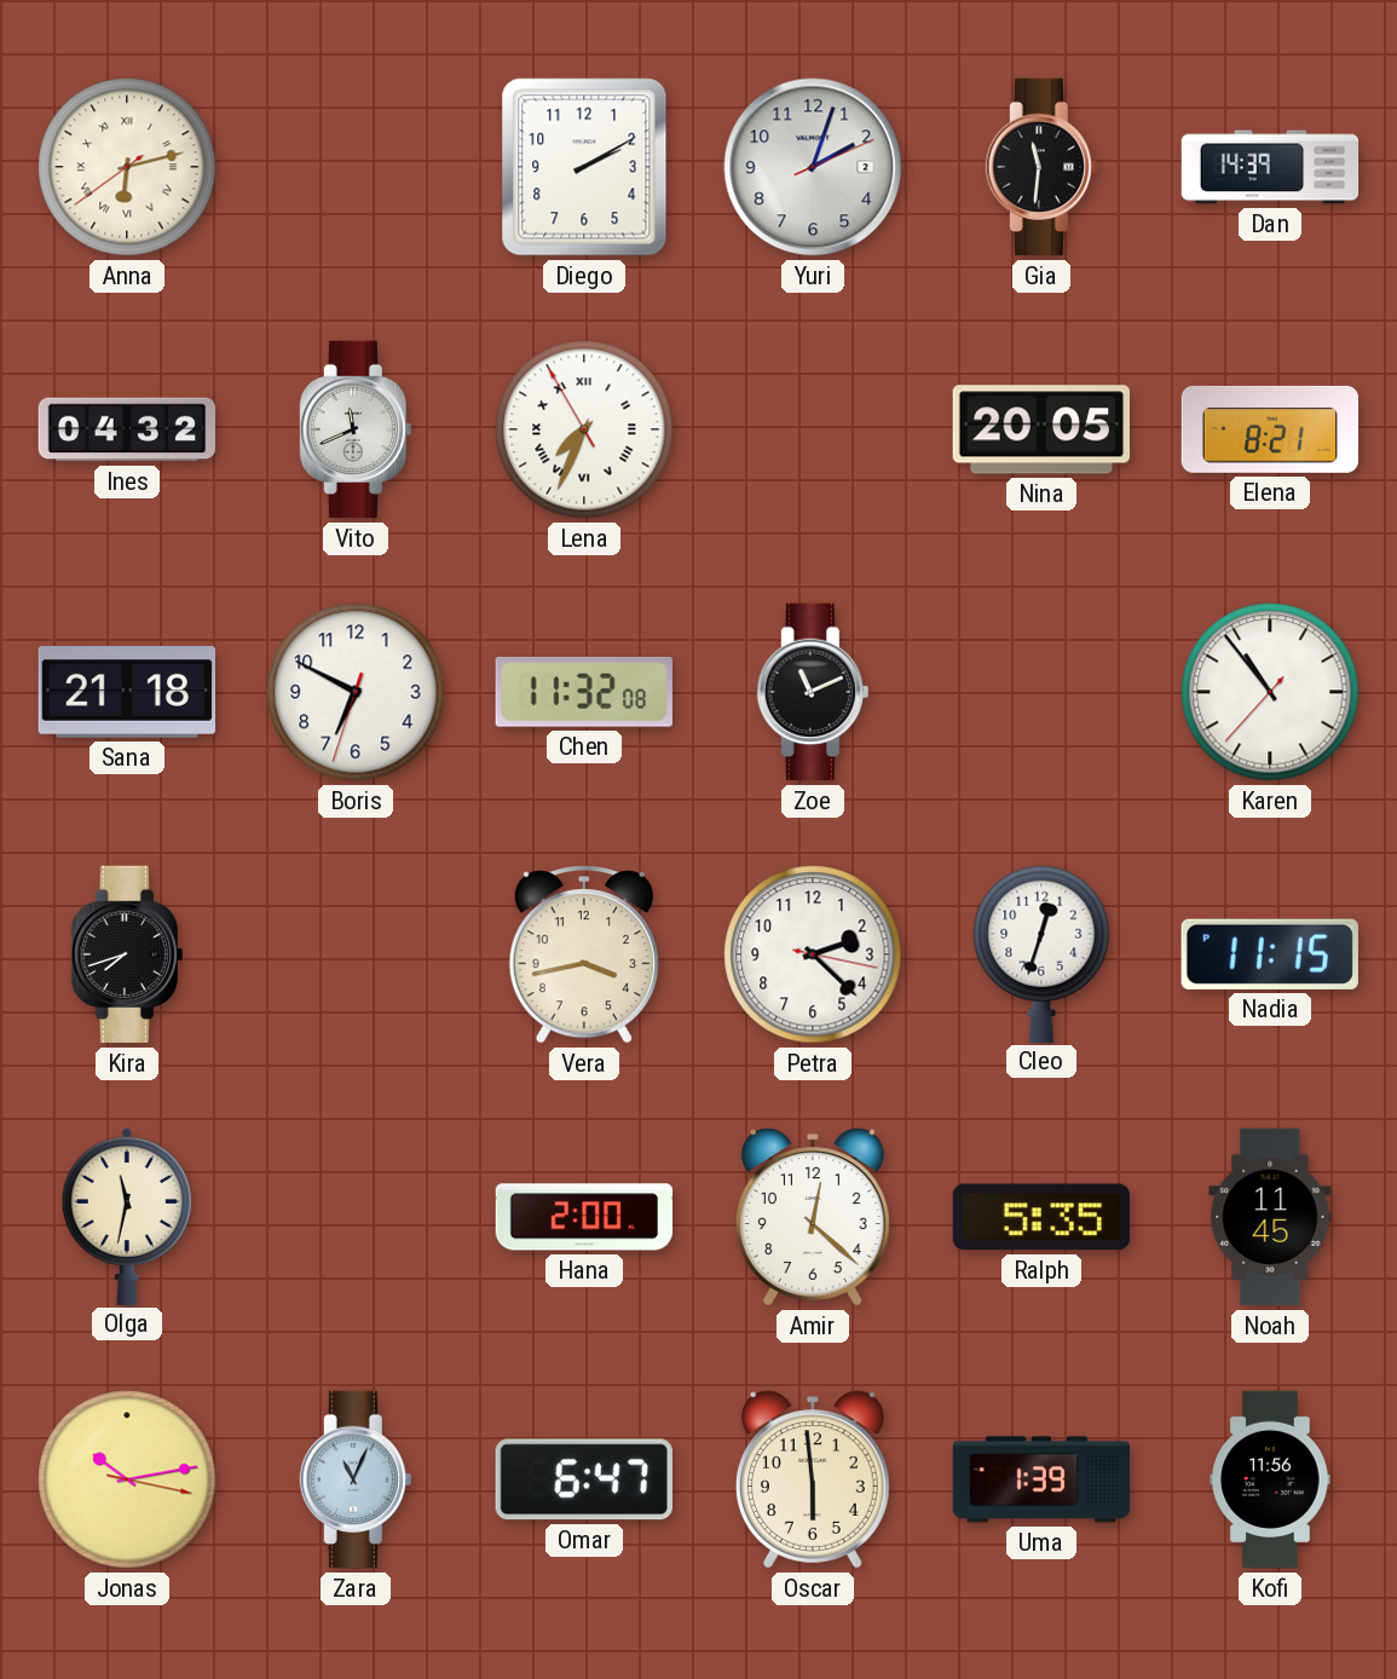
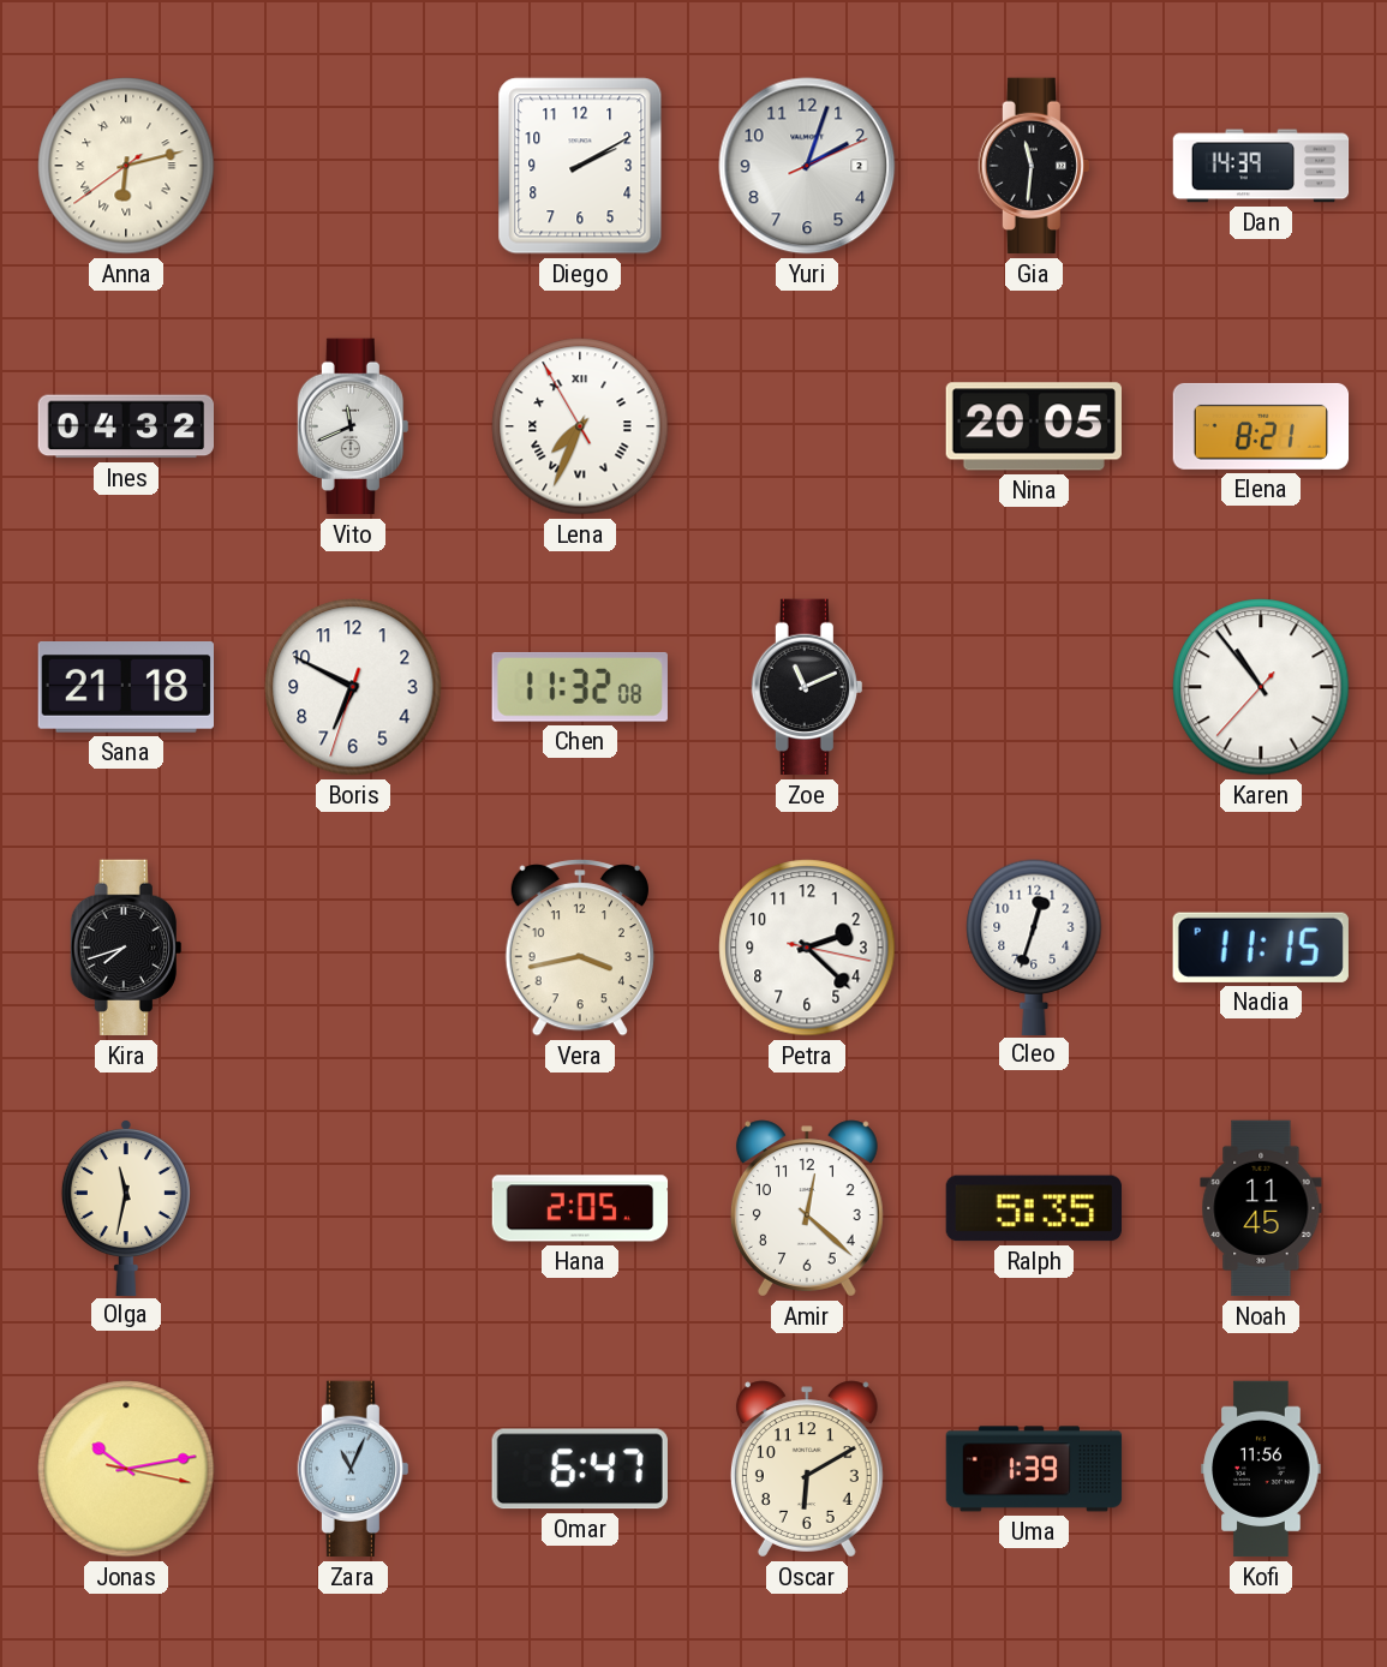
Hana: 2:00 -> 2:05
Oscar: 5:59 -> 6:10
